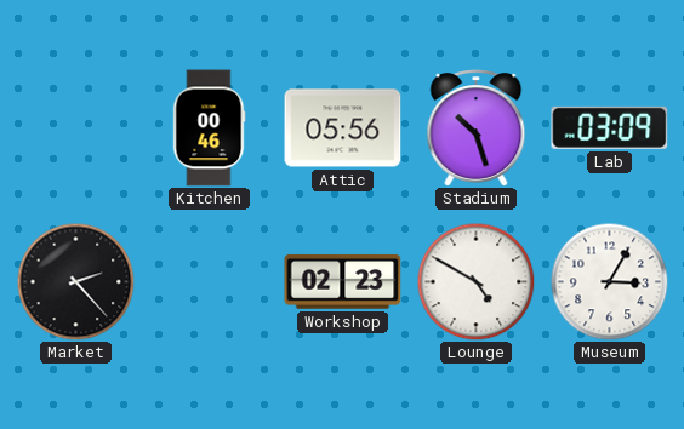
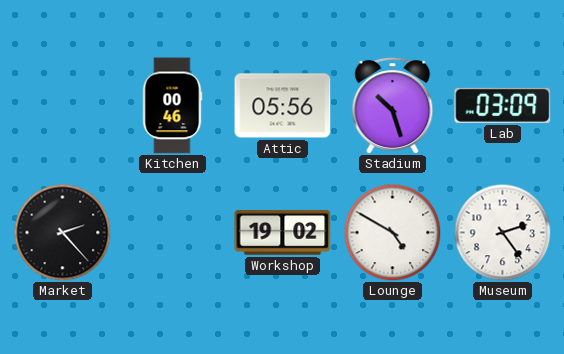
Workshop: 02:23 -> 19:02
Museum: 3:05 -> 2:24
